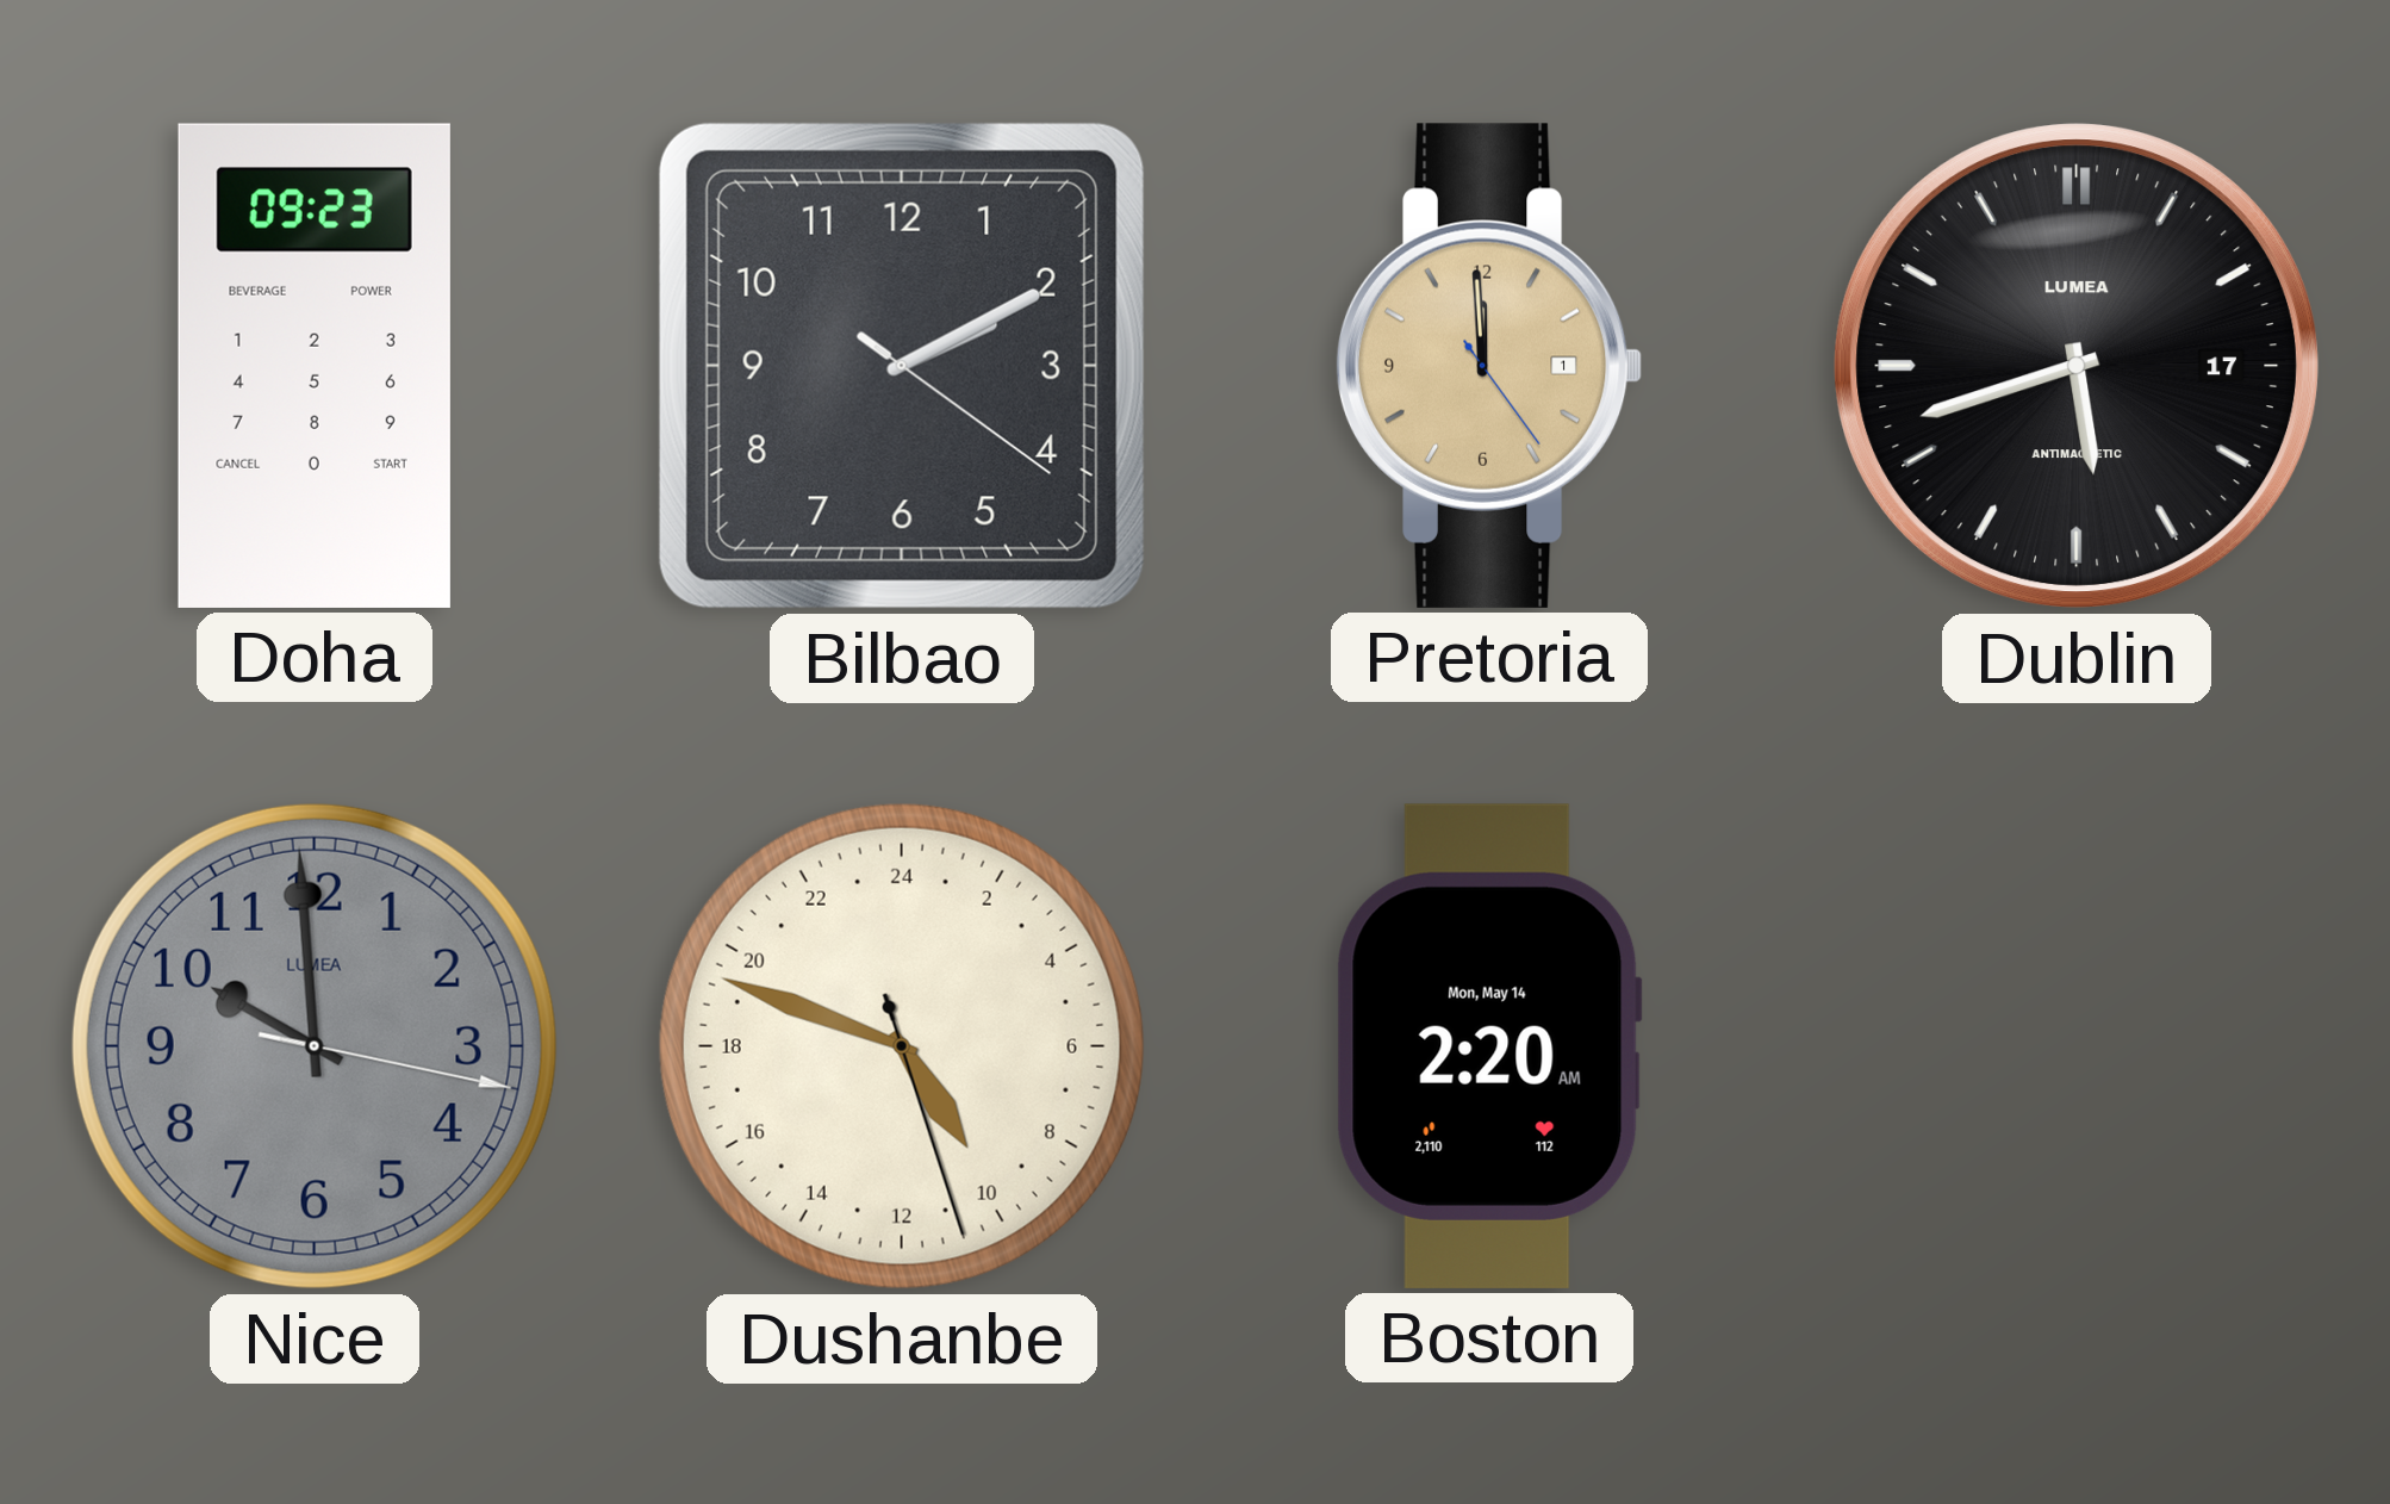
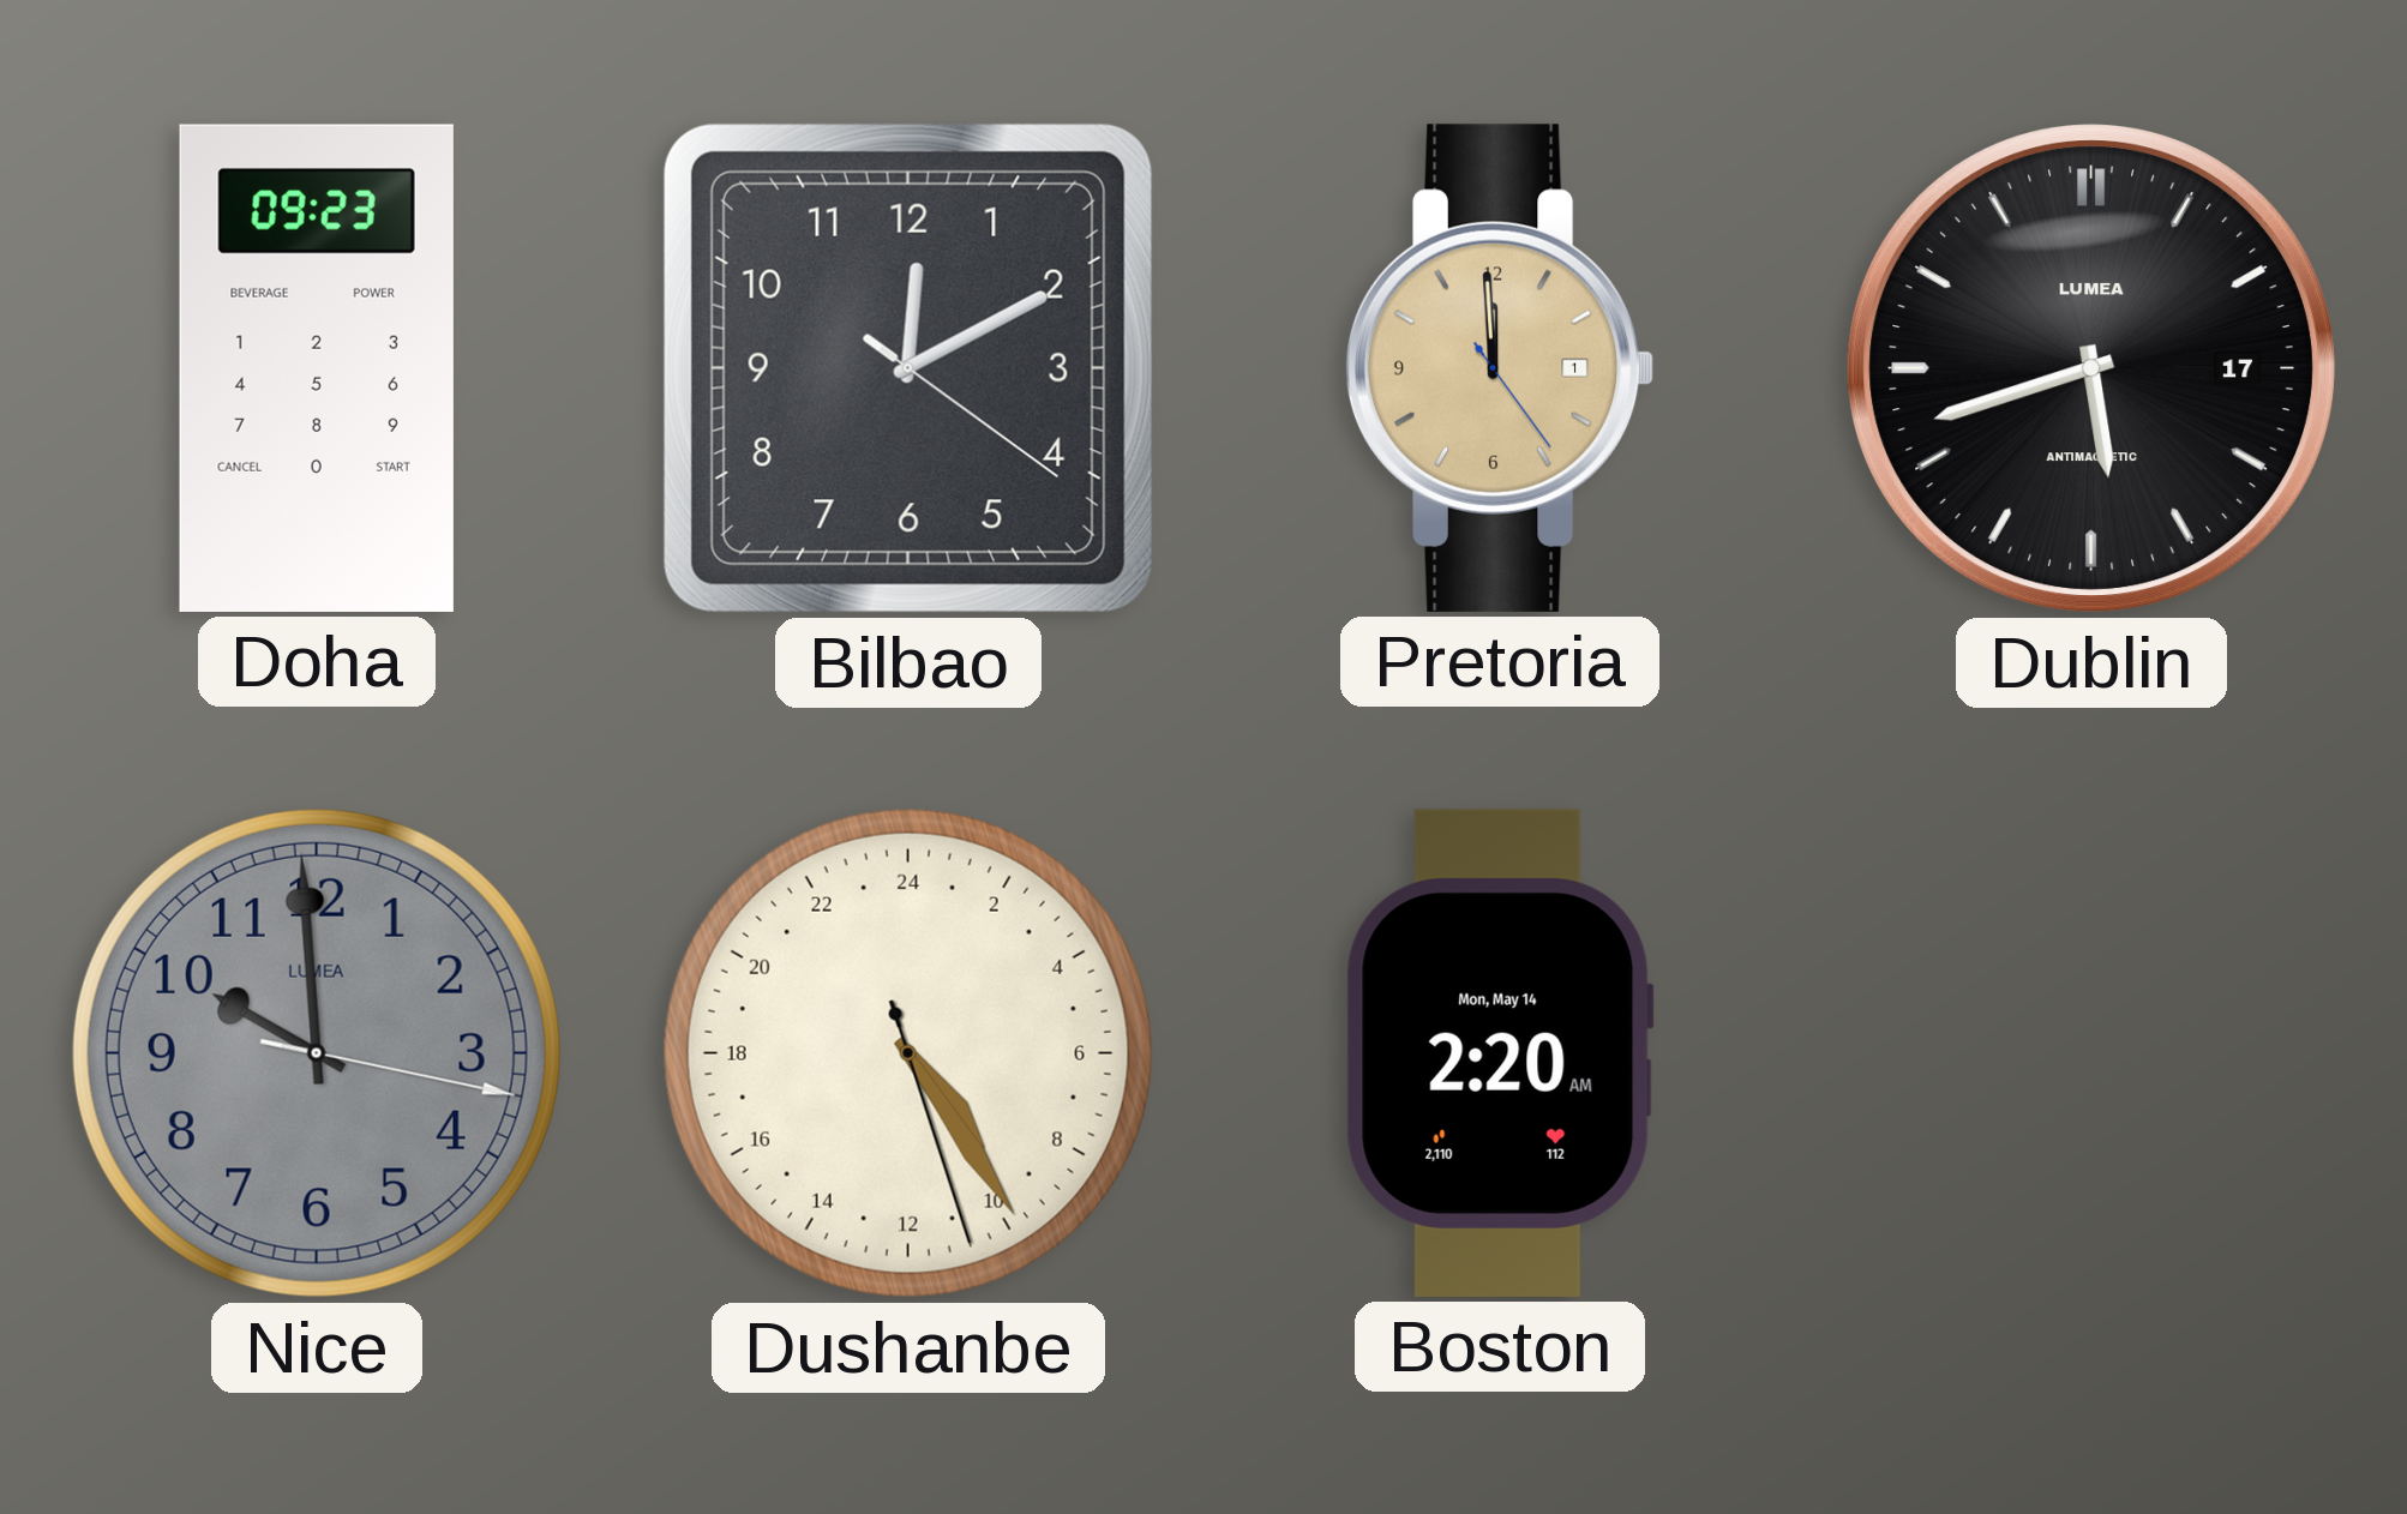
Bilbao: 2:10 -> 12:10
Dushanbe: 9:48 -> 9:24
